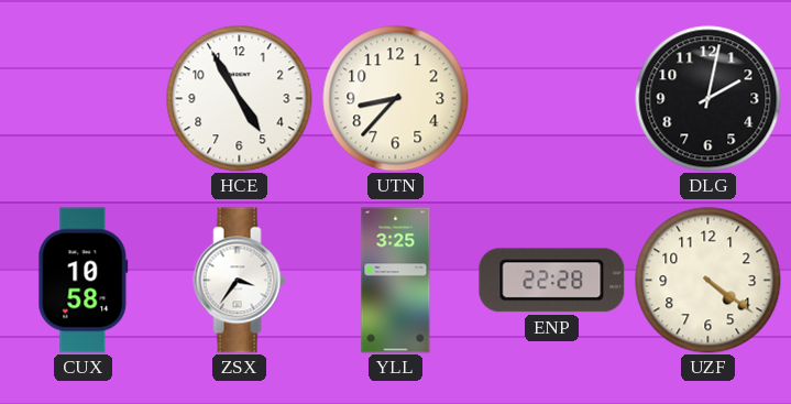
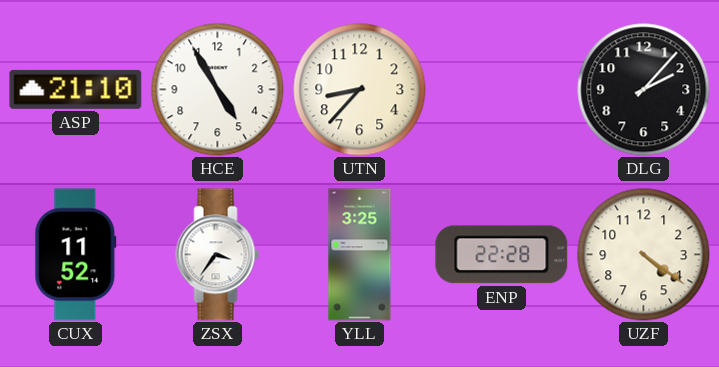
ASP: none -> 21:10
DLG: 2:02 -> 2:07
CUX: 10:58 -> 11:52
